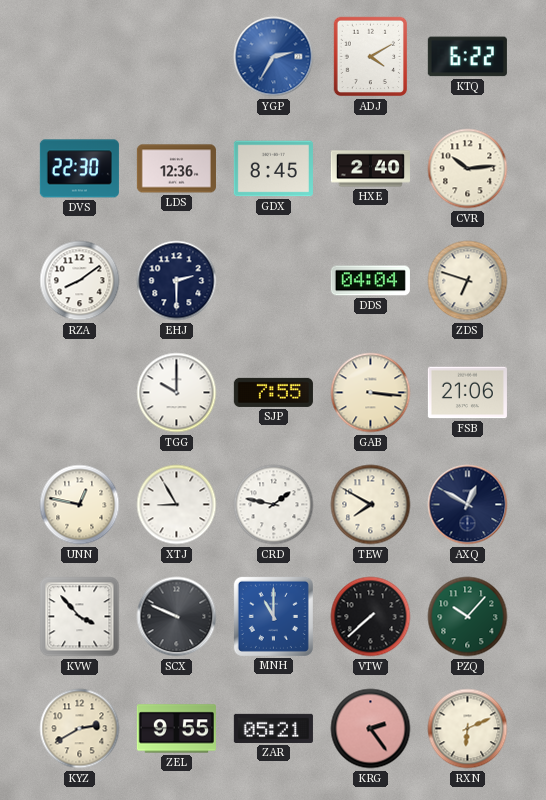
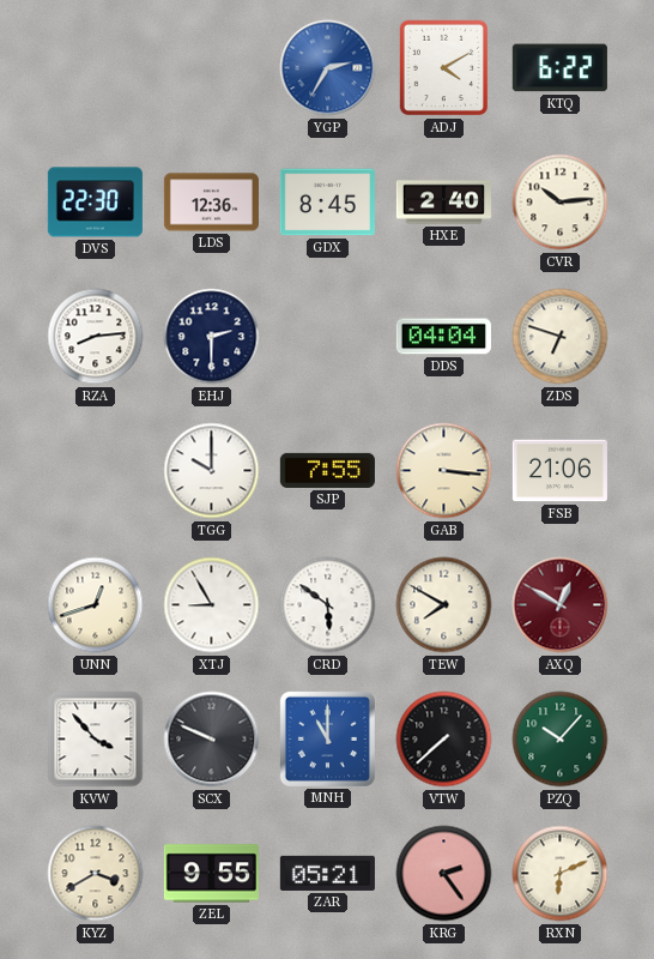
RZA: 8:09 -> 8:14
UNN: 12:47 -> 12:42
CRD: 1:47 -> 5:51
AXQ dial: navy -> burgundy
KYZ: 2:40 -> 3:40
